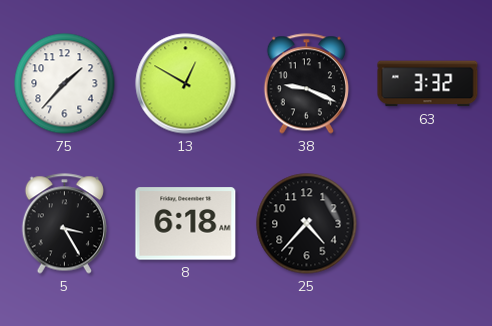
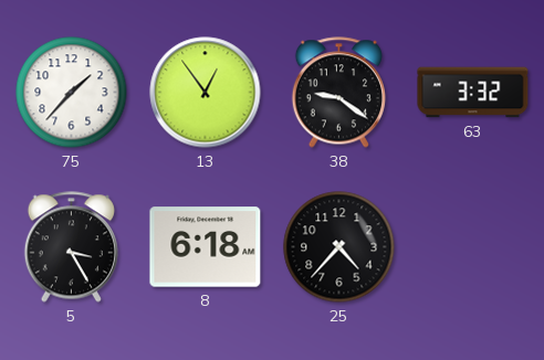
13: 12:50 -> 12:54
38: 9:19 -> 9:21
